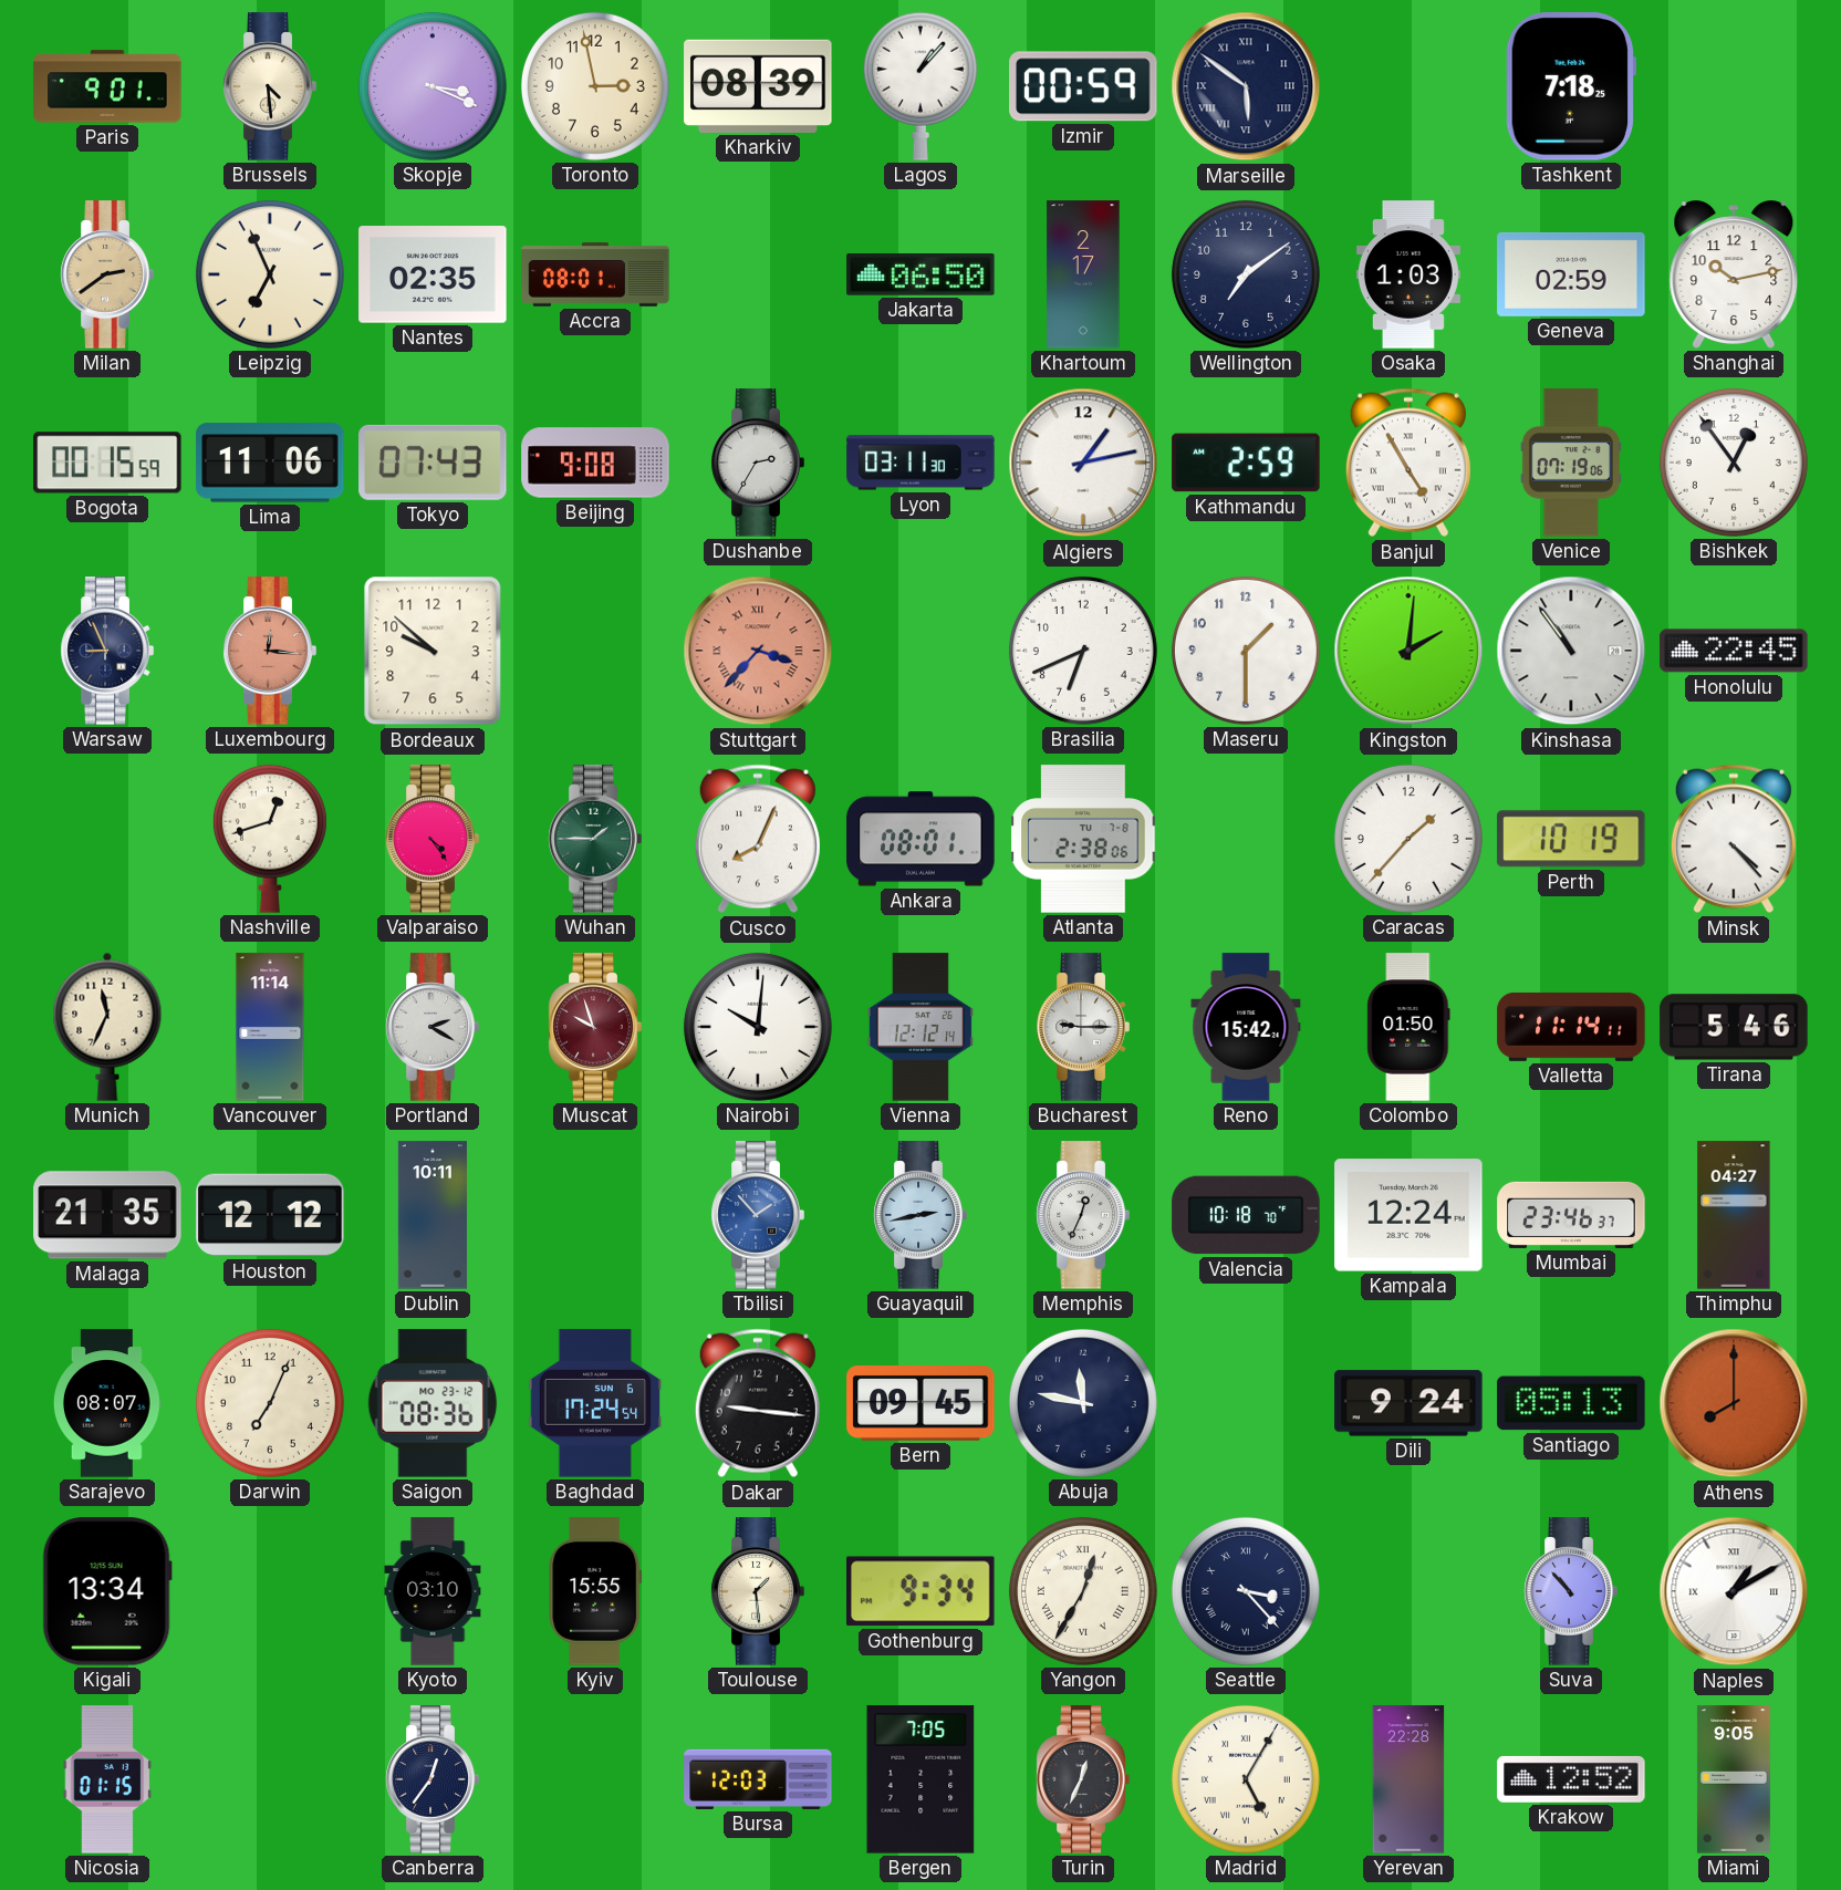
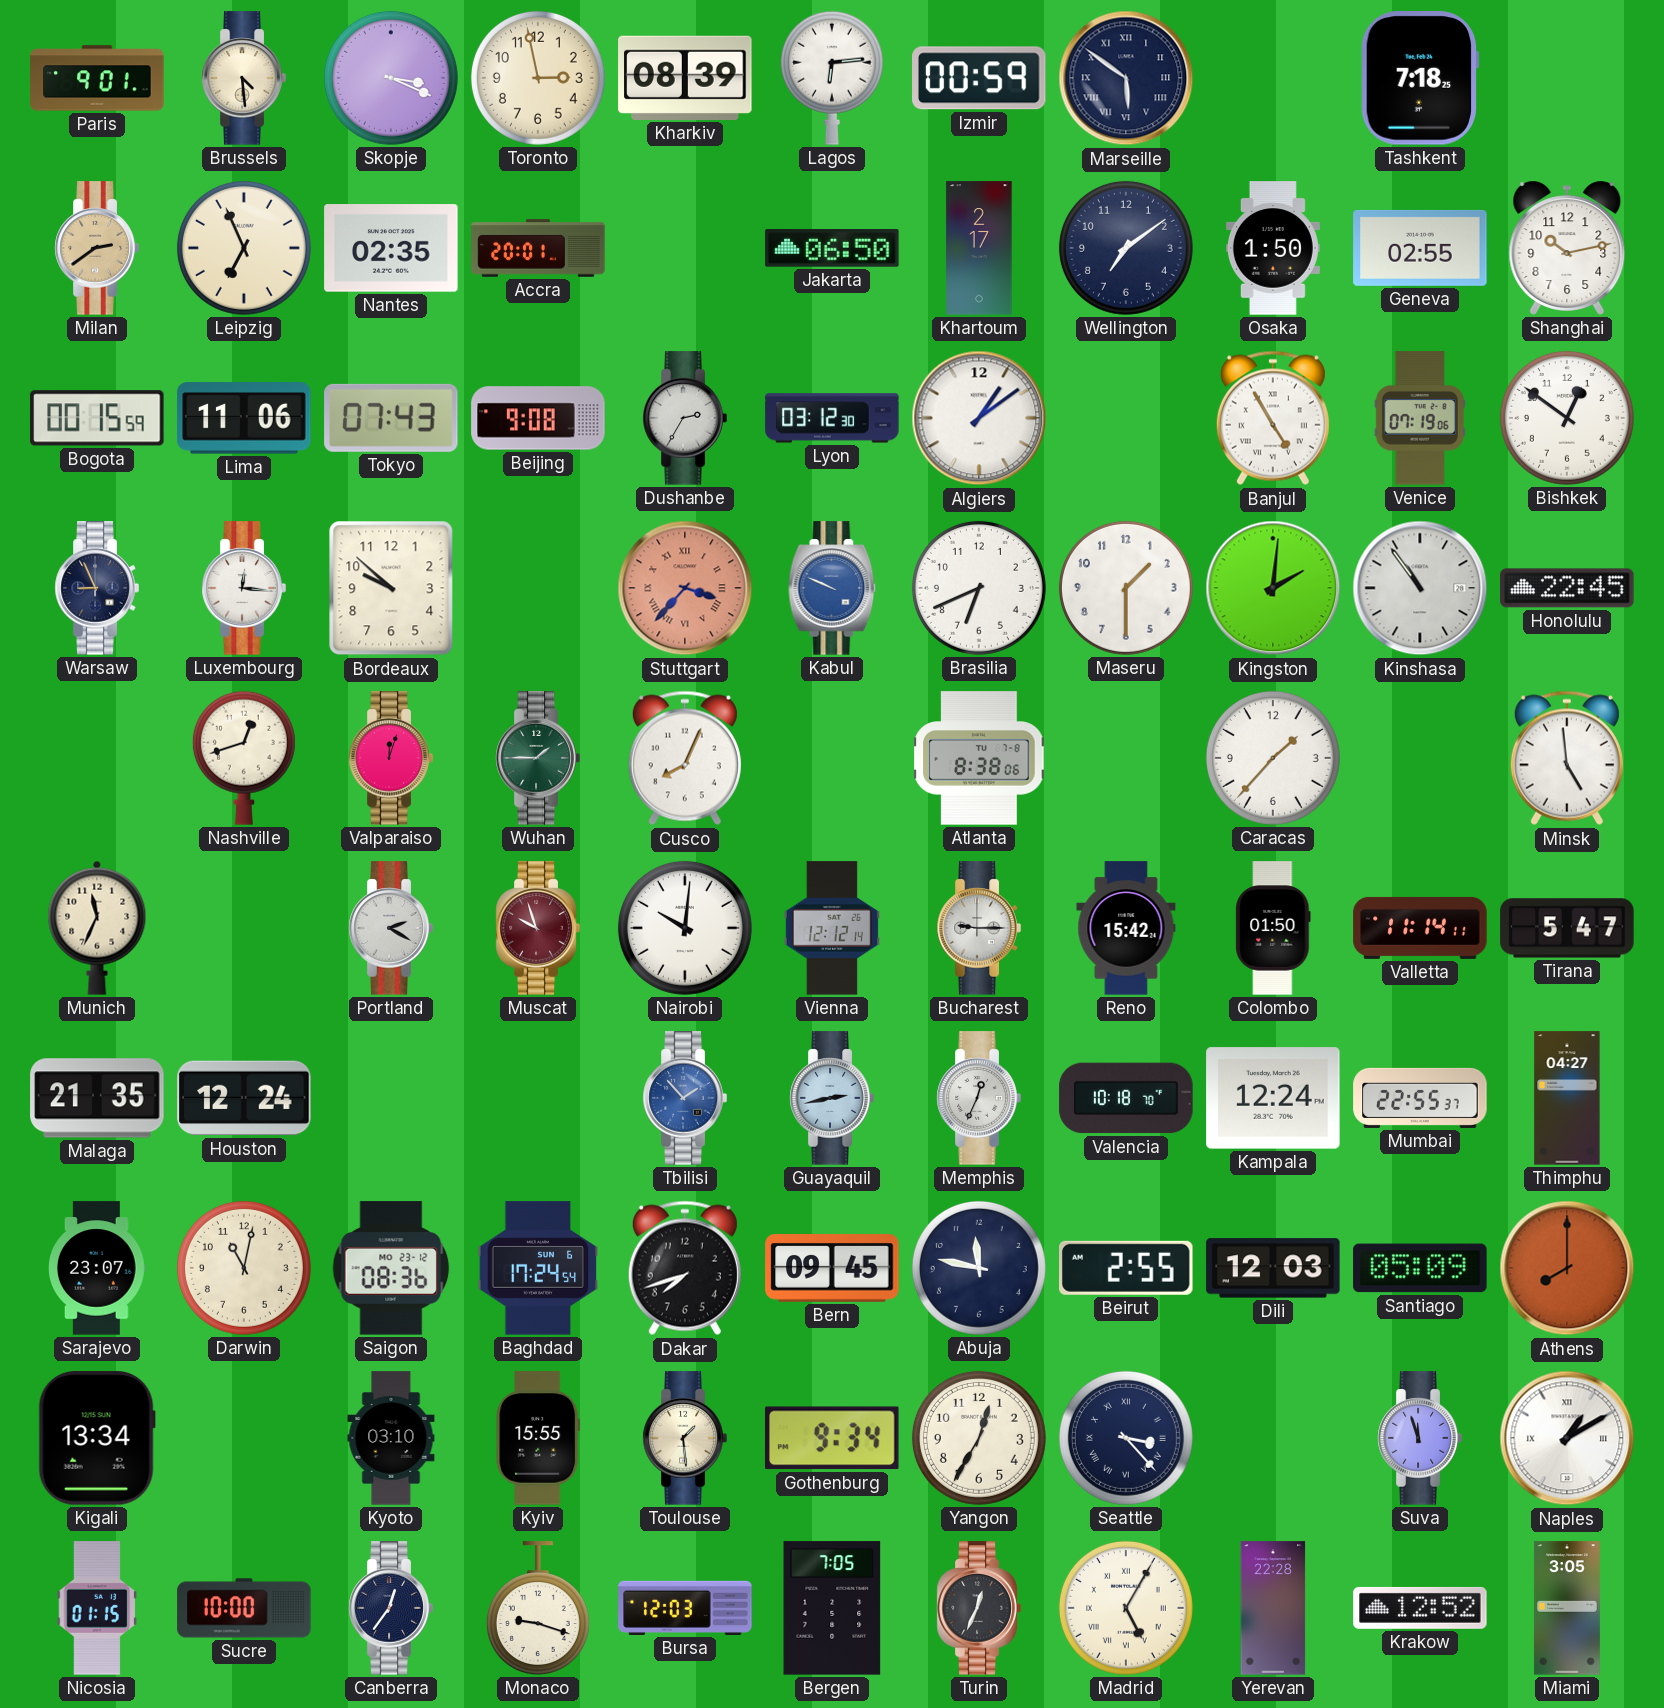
Lagos: 1:07 -> 6:14
Accra: 08:01 -> 20:01
Osaka: 1:03 -> 1:50
Geneva: 02:59 -> 02:55
Lyon: 03:11 -> 03:12
Algiers: 1:13 -> 1:09
Kathmandu: 2:59 -> none
Bishkek: 12:54 -> 12:51
Luxembourg dial: salmon -> white
Kabul: none -> 9:49
Valparaiso: 4:24 -> 12:03
Ankara: 08:01 -> none
Atlanta: 2:38 -> 8:38
Perth: 10:19 -> none
Minsk: 4:23 -> 4:59
Vancouver: 11:14 -> none
Tirana: 5:46 -> 5:47
Houston: 12:12 -> 12:24
Dublin: 10:11 -> none
Mumbai: 23:46 -> 22:55
Sarajevo: 08:07 -> 23:07
Darwin: 7:04 -> 11:02
Dakar: 9:16 -> 7:42
Beirut: none -> 2:55
Dili: 9:24 -> 12:03
Santiago: 05:13 -> 05:09
Yangon numerals: Roman -> Arabic
Suva: 10:53 -> 11:57
Sucre: none -> 10:00
Monaco: none -> 9:18
Miami: 9:05 -> 3:05
